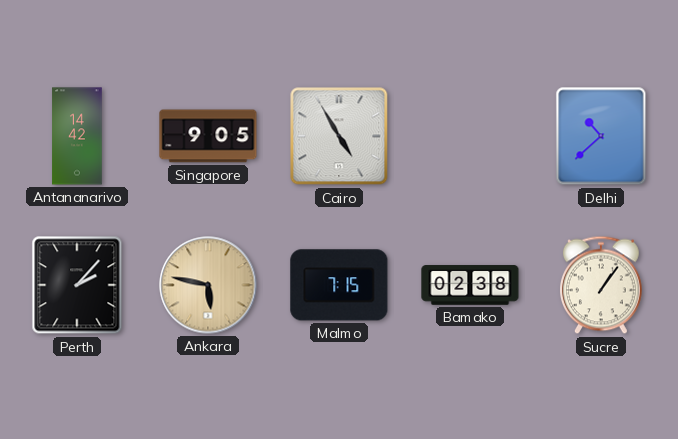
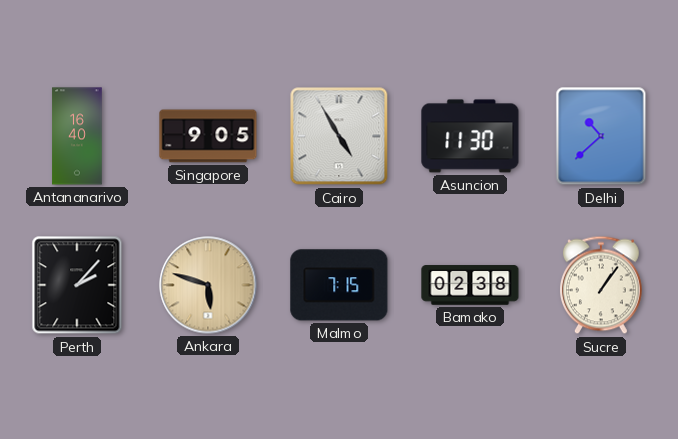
Antananarivo: 14:42 -> 16:40
Asuncion: none -> 11:30
Ankara: 5:47 -> 5:48
